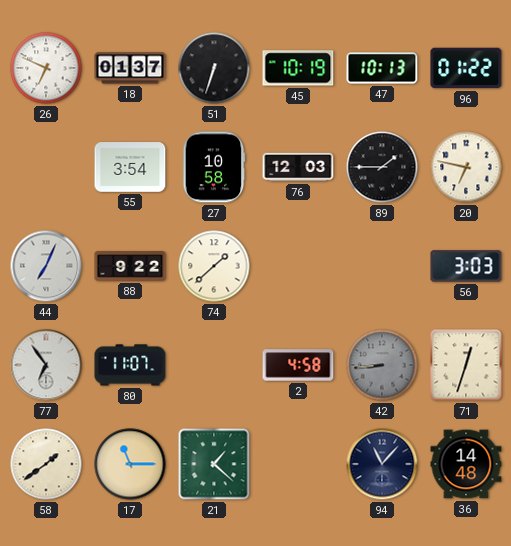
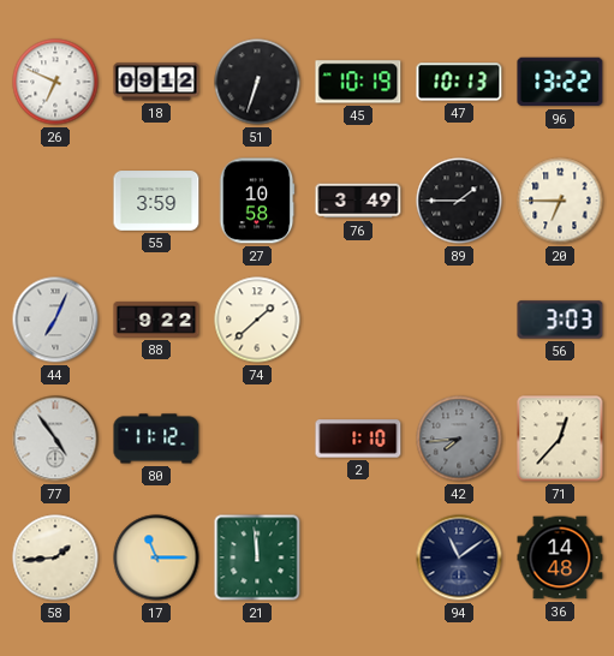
18: 01:37 -> 09:12
96: 01:22 -> 13:22
55: 3:54 -> 3:59
76: 12:03 -> 3:49
20: 6:47 -> 6:45
77: 6:54 -> 4:54
80: 11:07 -> 11:12
2: 4:58 -> 1:10
42: 8:44 -> 7:44
71: 12:33 -> 12:37
58: 1:39 -> 1:44
21: 1:22 -> 11:59
94: 11:07 -> 11:09
